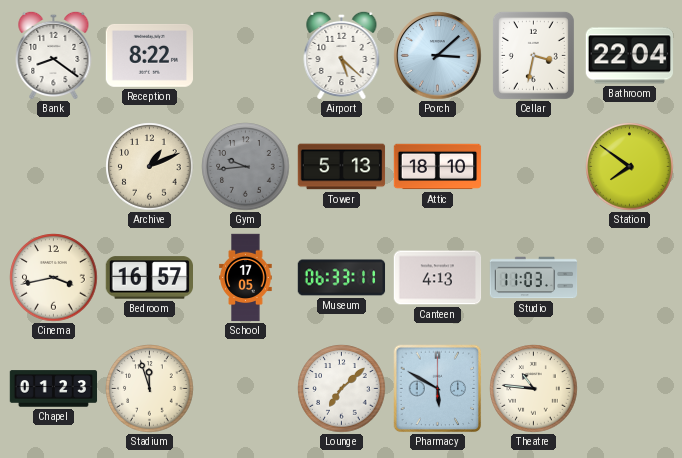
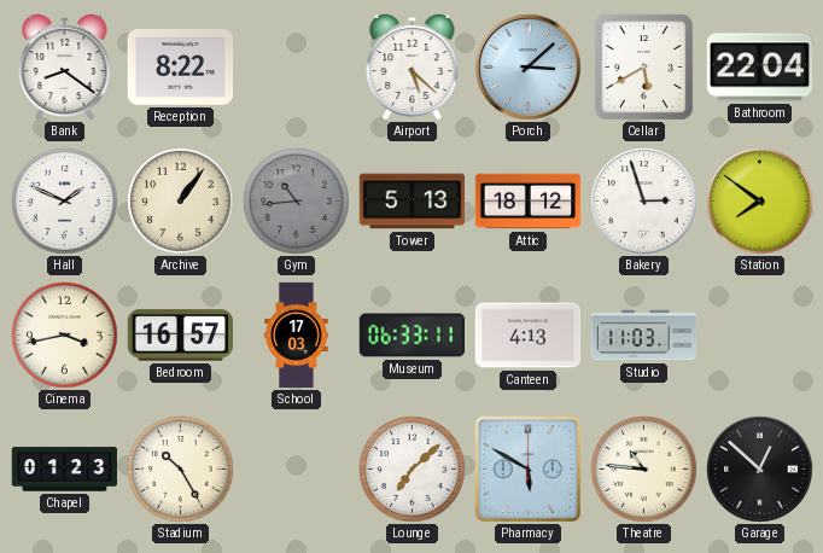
Cellar: 3:32 -> 5:40
Hall: none -> 1:49
Archive: 1:11 -> 1:06
Gym: 9:44 -> 10:44
Attic: 18:10 -> 18:12
Bakery: none -> 2:57
School: 17:05 -> 17:03
Stadium: 11:57 -> 10:25
Garage: none -> 12:52
